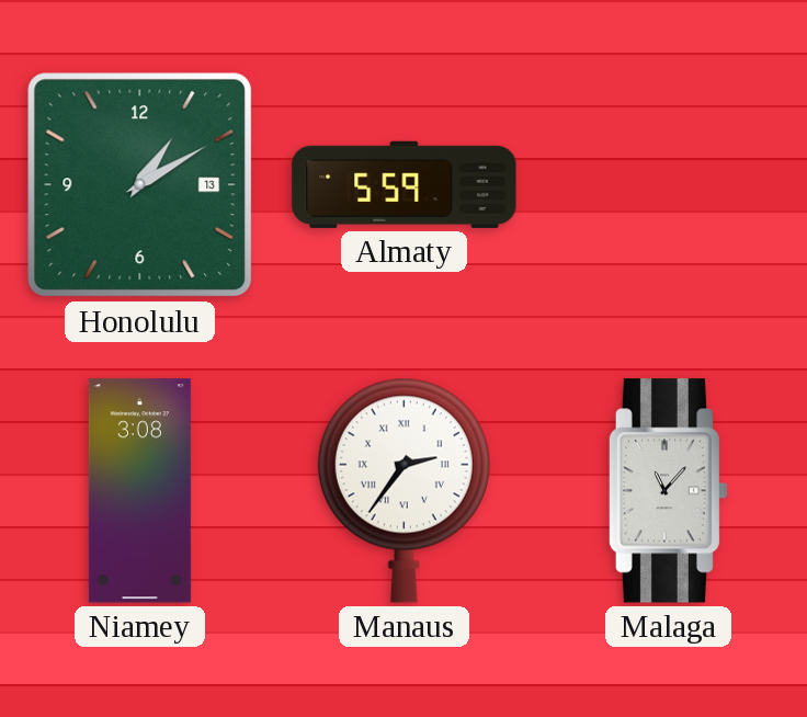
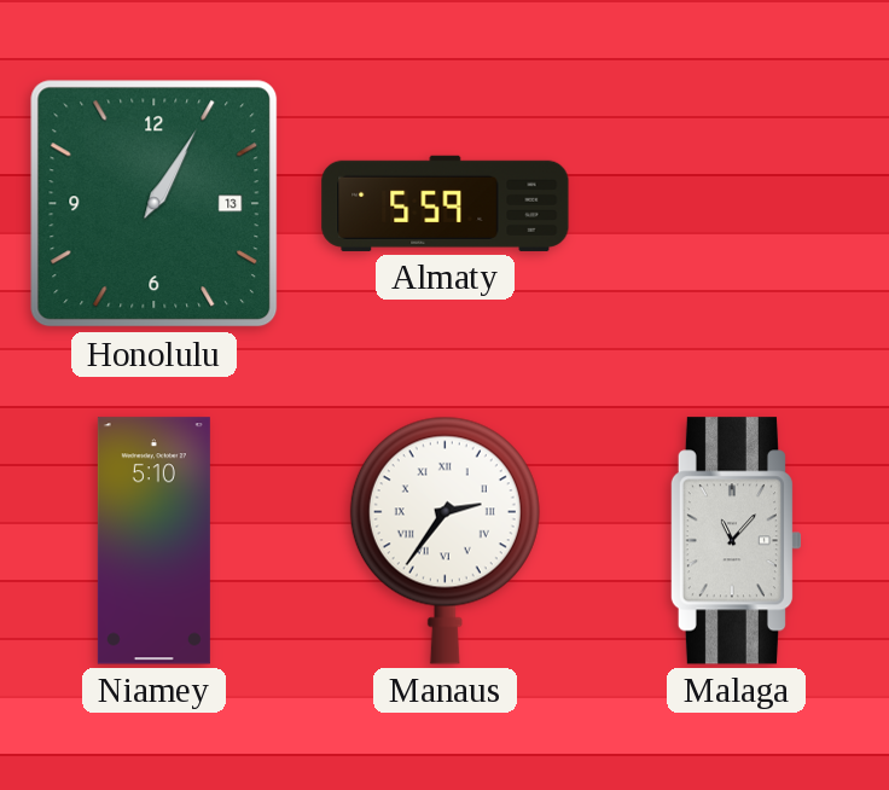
Honolulu: 1:10 -> 1:05
Niamey: 3:08 -> 5:10
